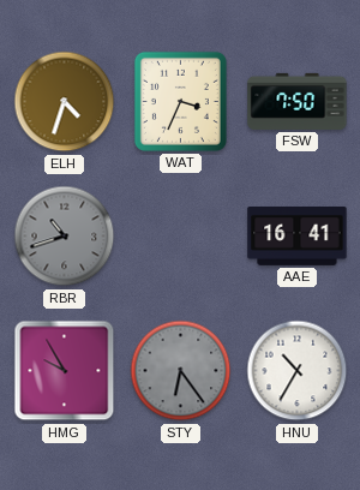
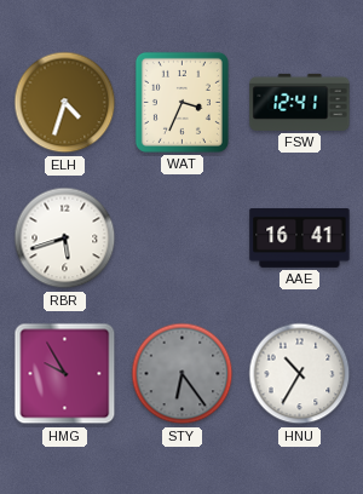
FSW: 7:50 -> 12:41
RBR: 10:42 -> 5:42
RBR dial: grey -> white
